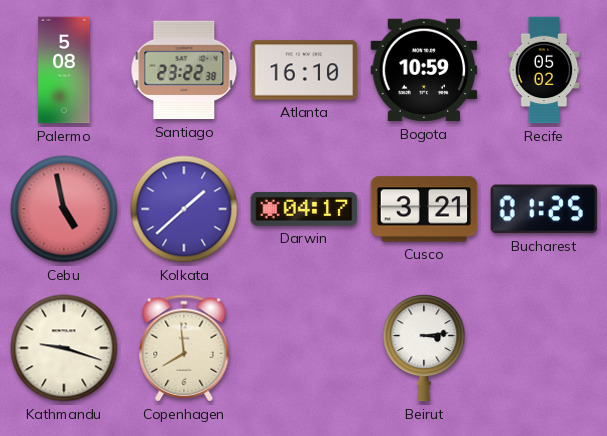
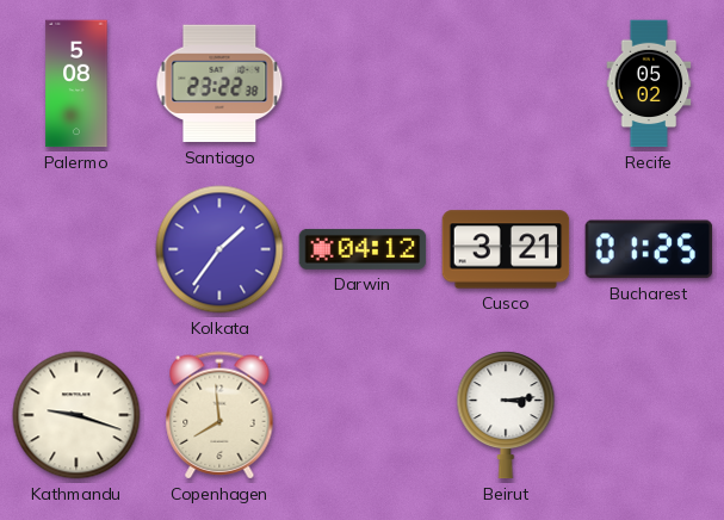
Atlanta: 16:10 -> none
Bogota: 10:59 -> none
Cebu: 4:58 -> none
Kolkata: 1:38 -> 1:36
Darwin: 04:17 -> 04:12
